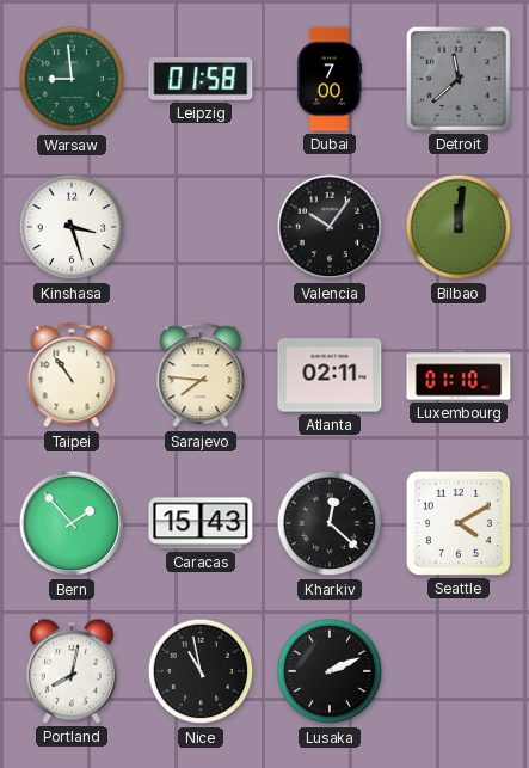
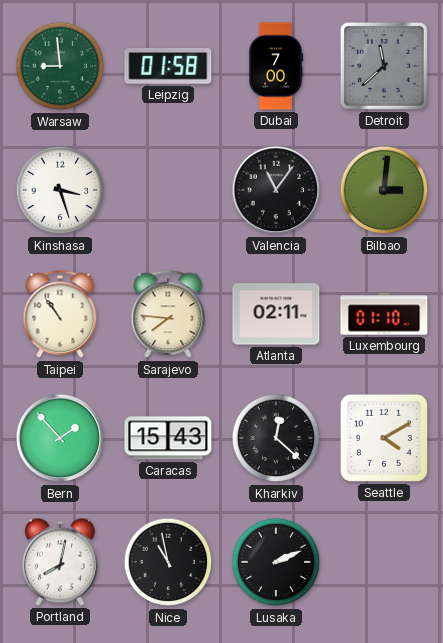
Valencia: 10:06 -> 11:06
Bilbao: 12:01 -> 3:01
